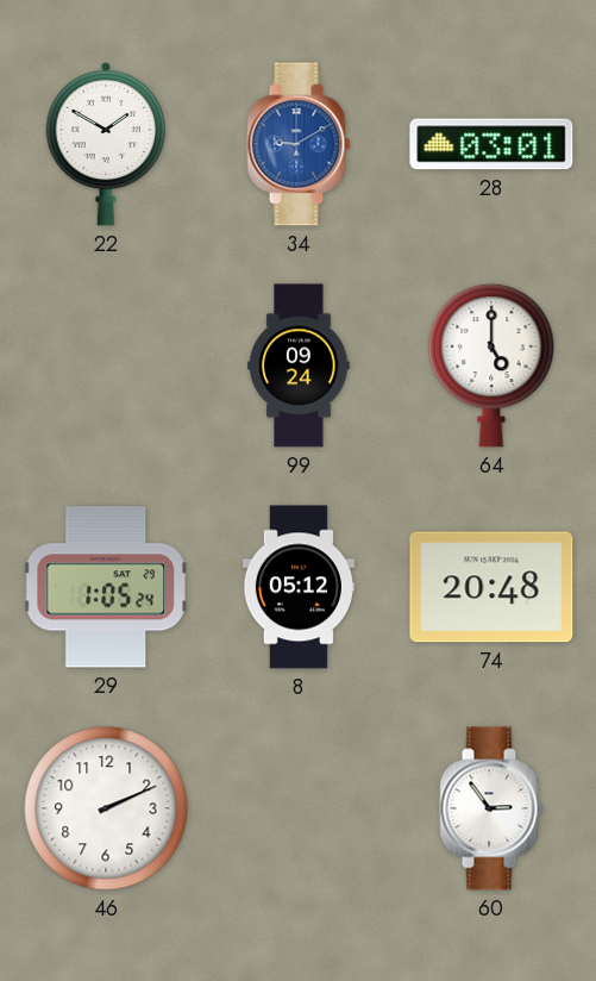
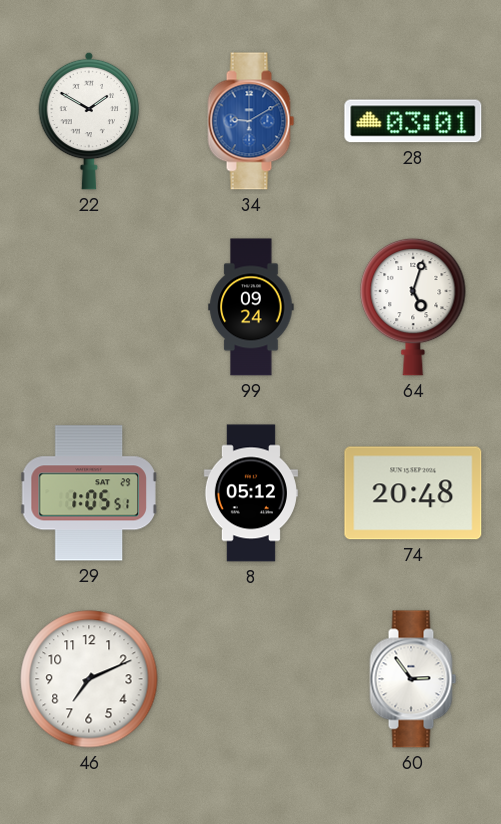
64: 5:00 -> 5:03
29: 1:05:24 -> 1:05:51
46: 2:11 -> 7:11
